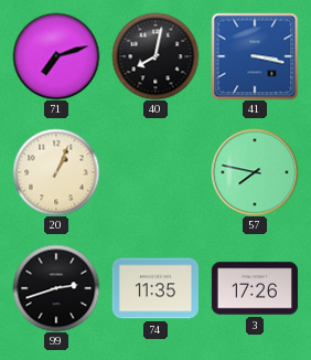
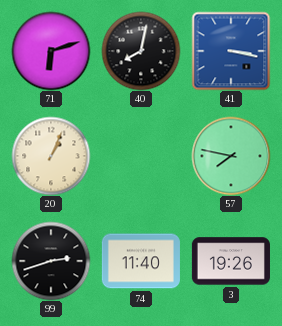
71: 7:12 -> 6:12
74: 11:35 -> 11:40
3: 17:26 -> 19:26
